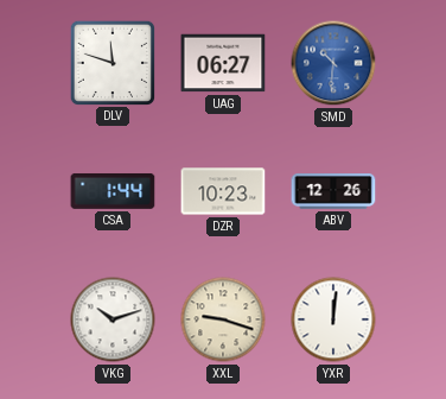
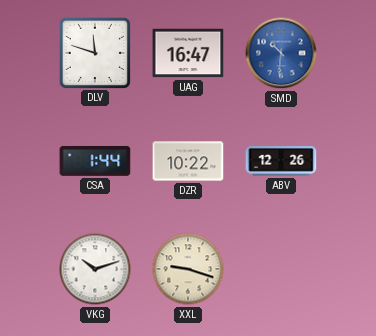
UAG: 06:27 -> 16:47
DZR: 10:23 -> 10:22
YXR: 12:01 -> none
